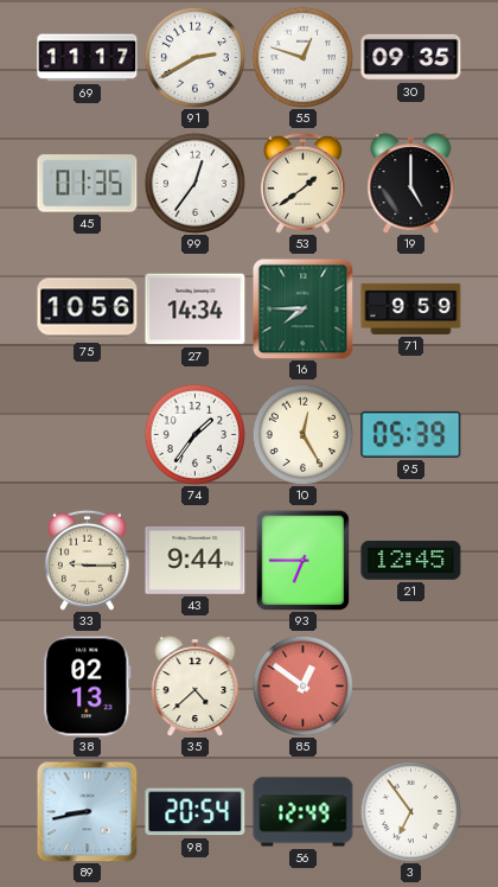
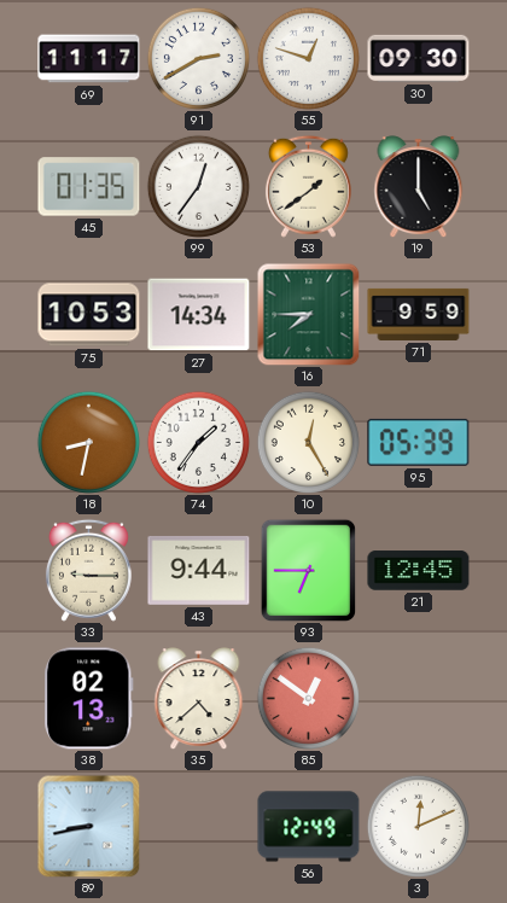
30: 09:35 -> 09:30
75: 10:56 -> 10:53
18: none -> 8:32
98: 20:54 -> none
3: 6:54 -> 12:11
